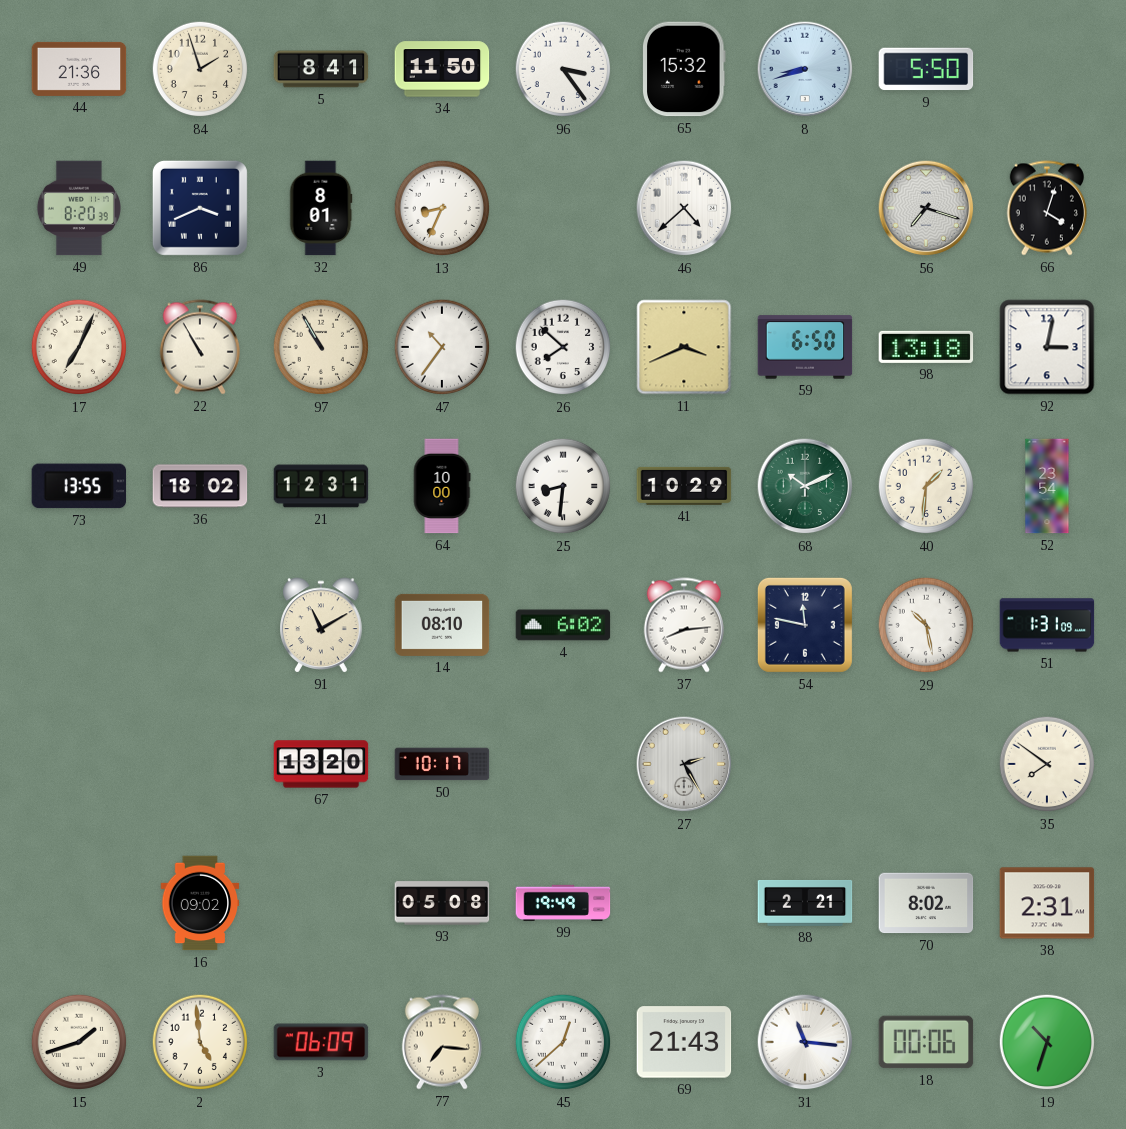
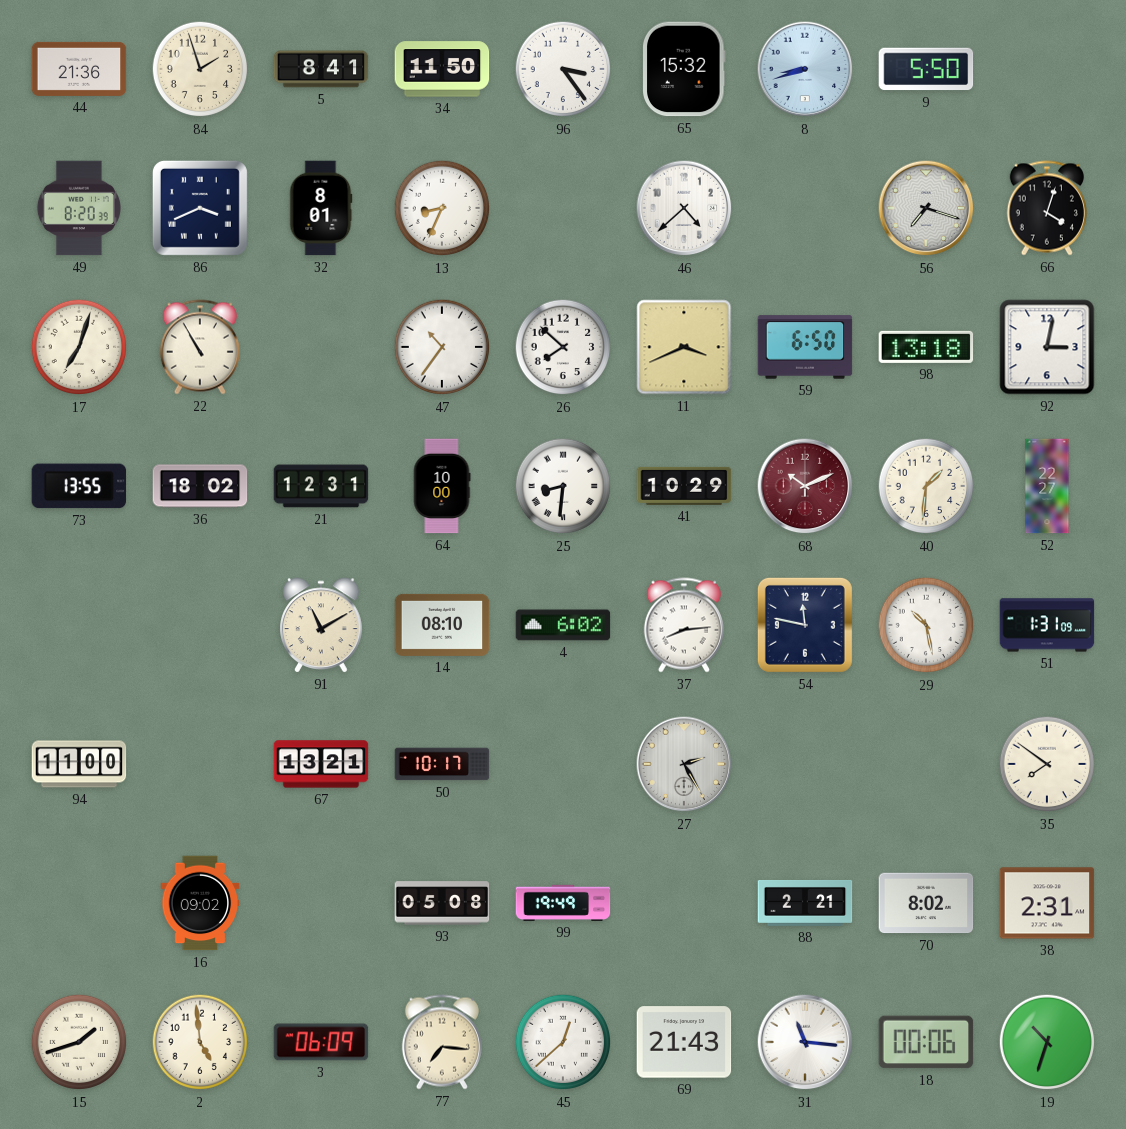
17: 7:04 -> 7:03
97: 10:55 -> none
68 dial: green -> burgundy
52: 23:54 -> 22:27
94: none -> 11:00
67: 13:20 -> 13:21
